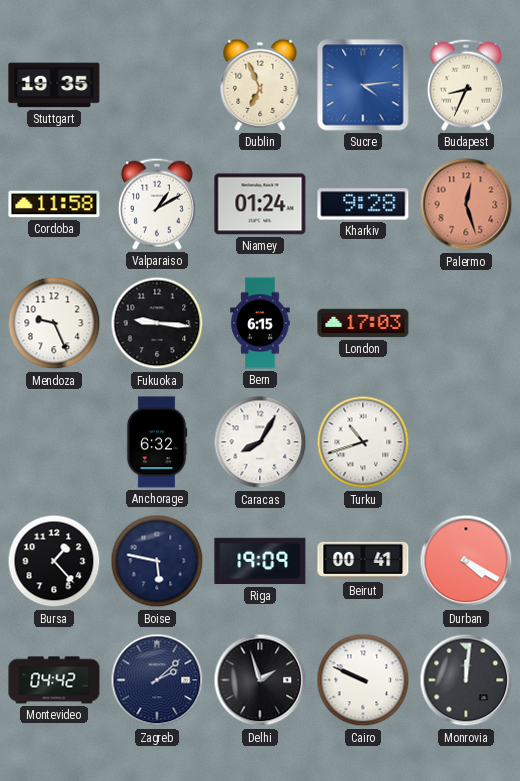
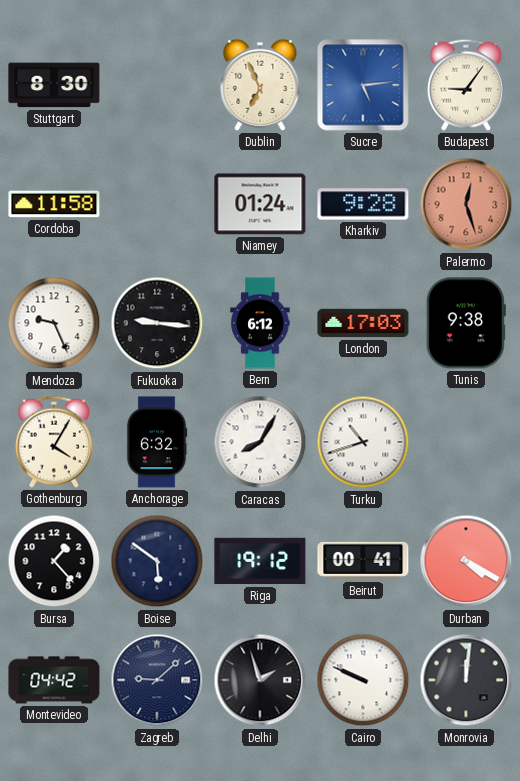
Stuttgart: 19:35 -> 8:30
Sucre: 4:14 -> 5:14
Budapest: 8:34 -> 9:06
Valparaiso: 1:10 -> none
Bern: 6:15 -> 6:12
Tunis: none -> 9:38
Gothenburg: none -> 4:05
Boise: 5:47 -> 5:51
Riga: 19:09 -> 19:12
Zagreb: 2:08 -> 9:08
